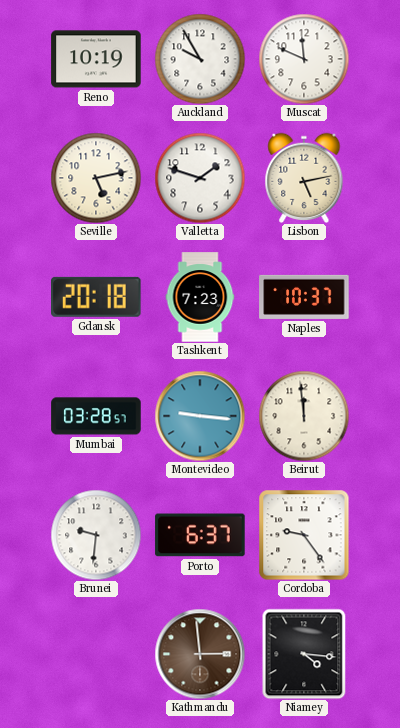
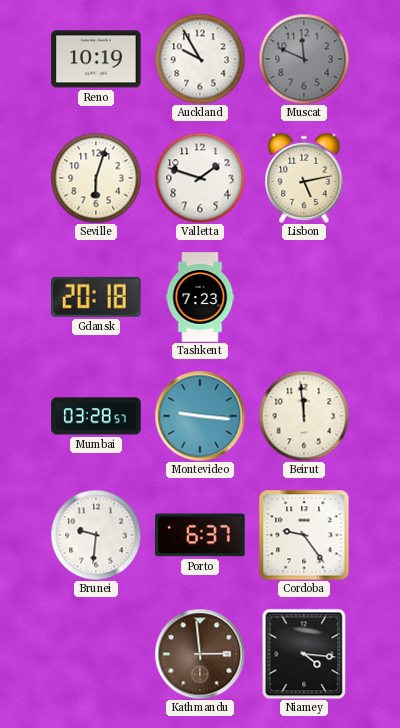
Muscat dial: white -> grey
Seville: 5:13 -> 6:03
Naples: 10:37 -> none
